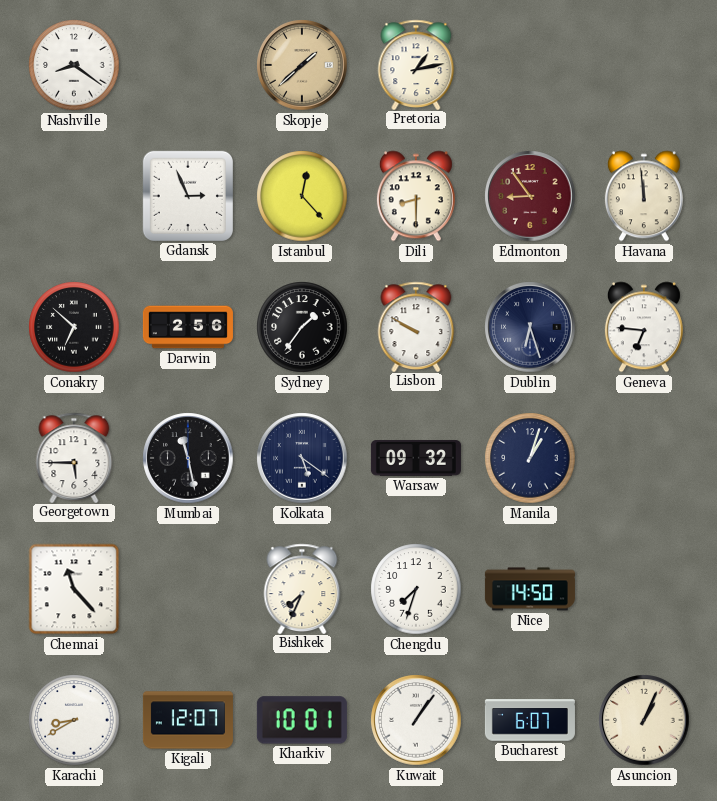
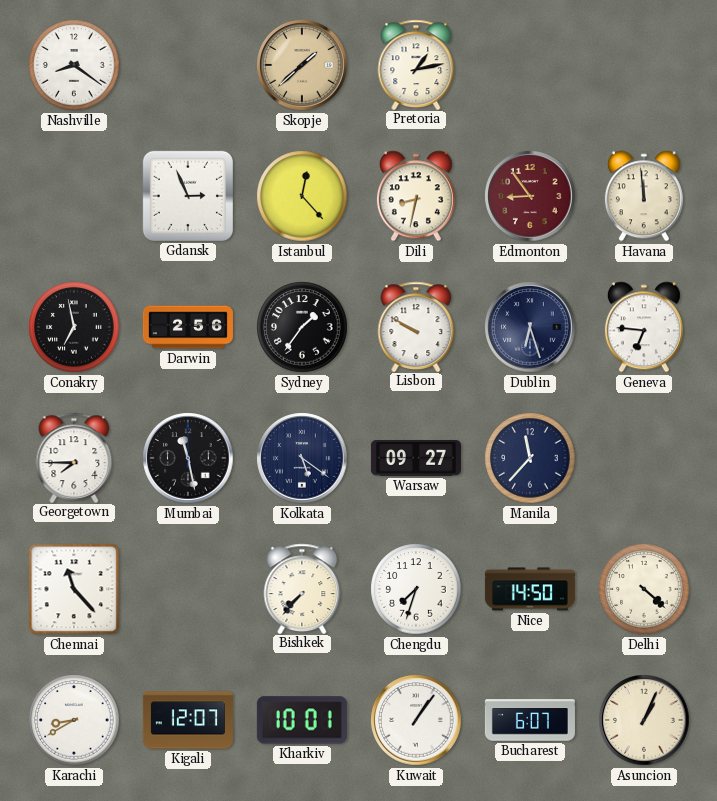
Dili: 8:30 -> 8:32
Conakry: 6:52 -> 6:58
Georgetown: 5:45 -> 7:45
Warsaw: 09:32 -> 09:27
Manila: 1:03 -> 11:37
Bishkek: 7:34 -> 7:37
Delhi: none -> 4:22
